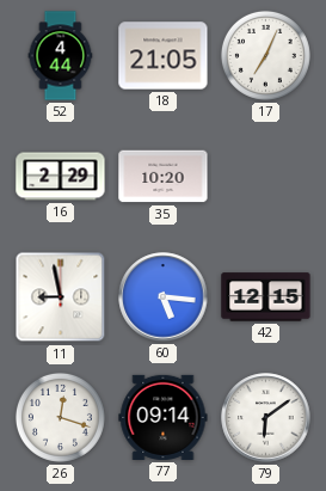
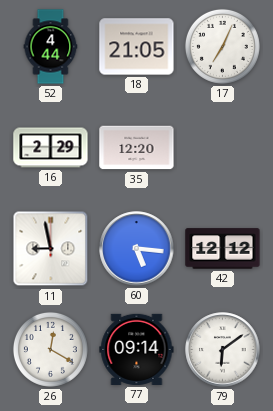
35: 10:20 -> 12:20
42: 12:15 -> 12:12
26: 12:18 -> 12:20
